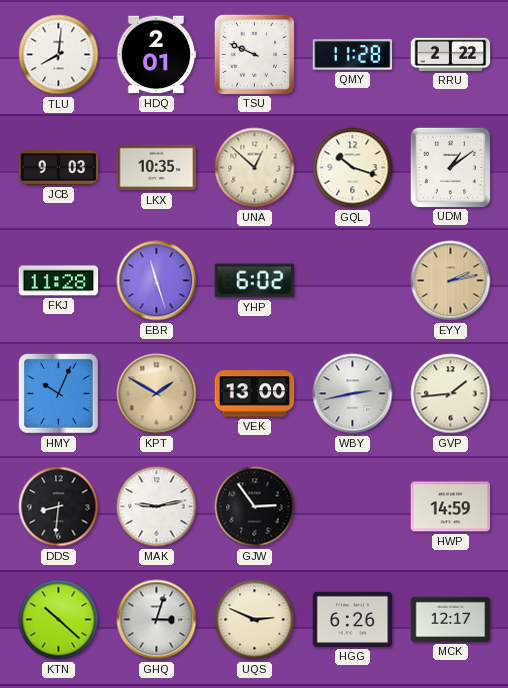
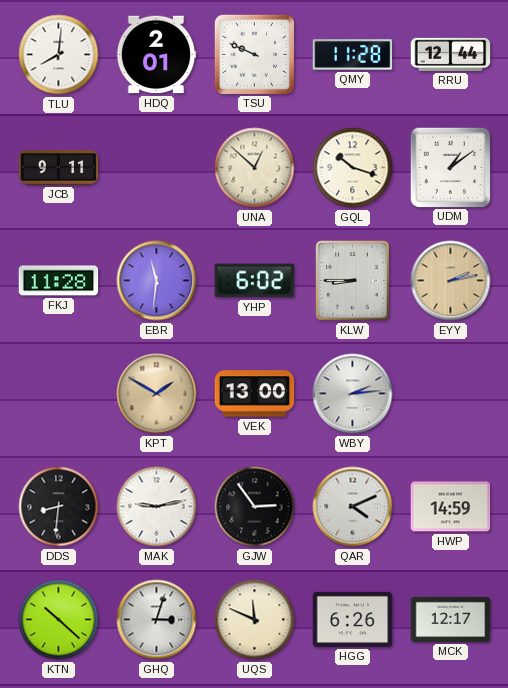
RRU: 2:22 -> 12:44
JCB: 9:03 -> 9:11
LKX: 10:35 -> none
EBR: 11:27 -> 11:31
KLW: none -> 8:45
HMY: 10:04 -> none
WBY: 2:43 -> 2:14
GVP: 1:44 -> none
QAR: none -> 4:11
UQS: 2:49 -> 11:49
